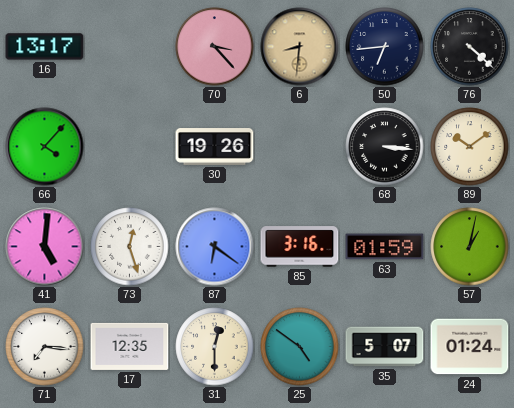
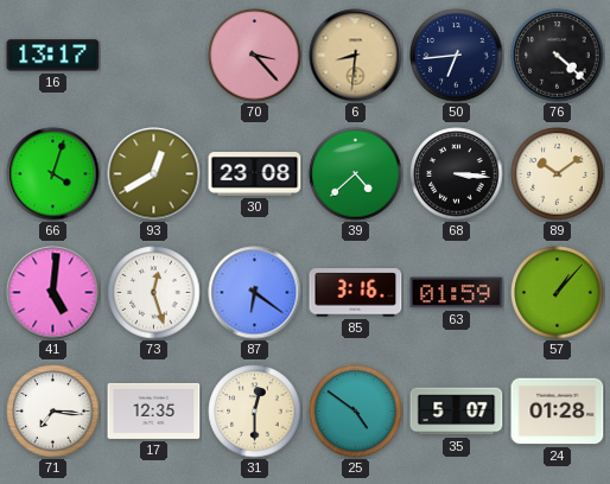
66: 4:07 -> 4:03
93: none -> 12:40
30: 19:26 -> 23:08
39: none -> 4:38
57: 1:02 -> 1:07
24: 01:24 -> 01:28
